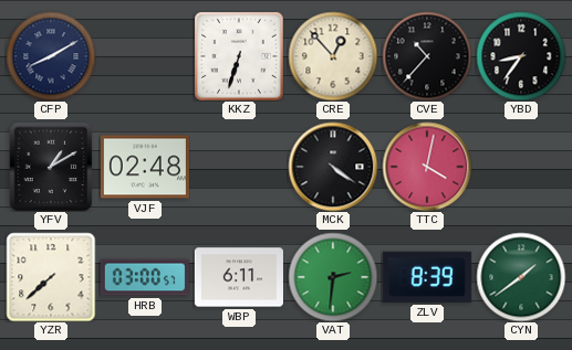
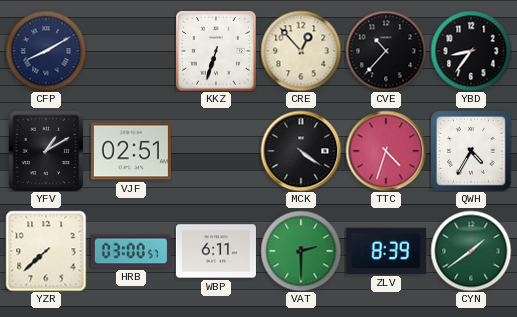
VJF: 02:48 -> 02:51
TTC: 4:02 -> 4:33
QWH: none -> 4:35
VAT: 2:31 -> 2:30
